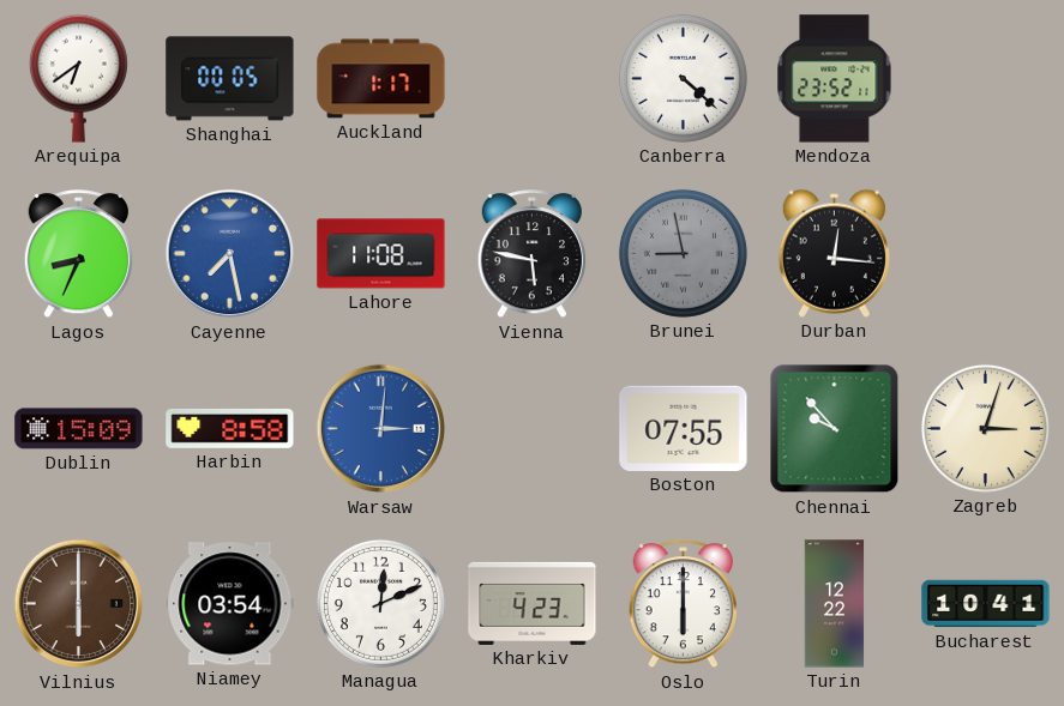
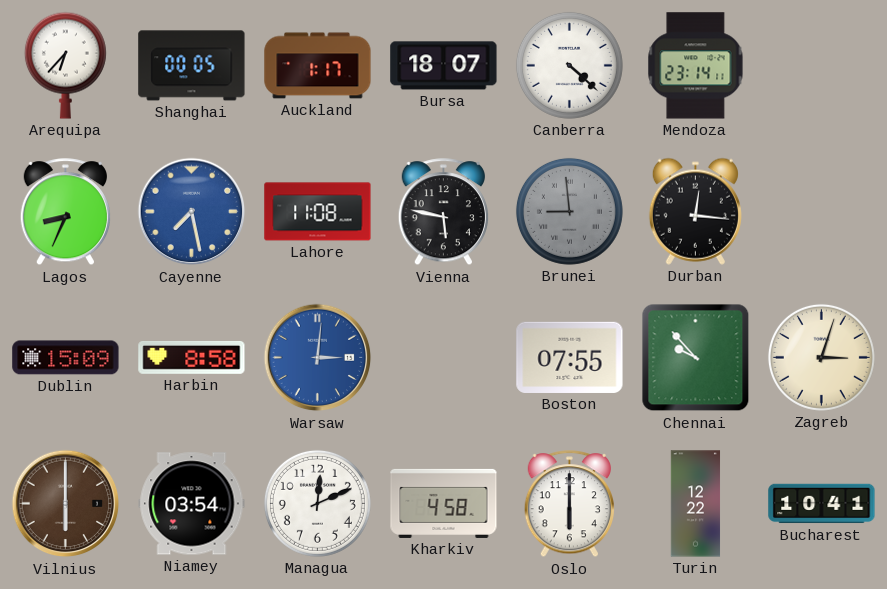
Arequipa: 6:39 -> 6:37
Bursa: none -> 18:07
Mendoza: 23:52 -> 23:14
Brunei: 8:58 -> 8:59
Kharkiv: 4:23 -> 4:58
